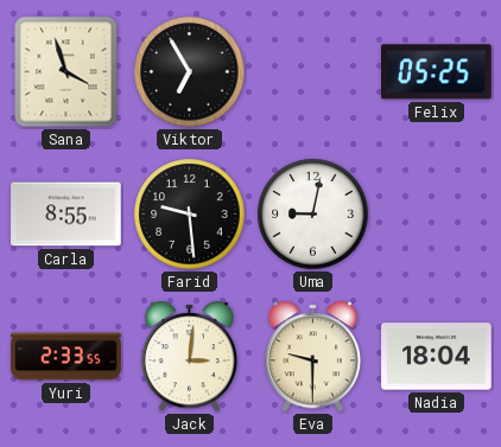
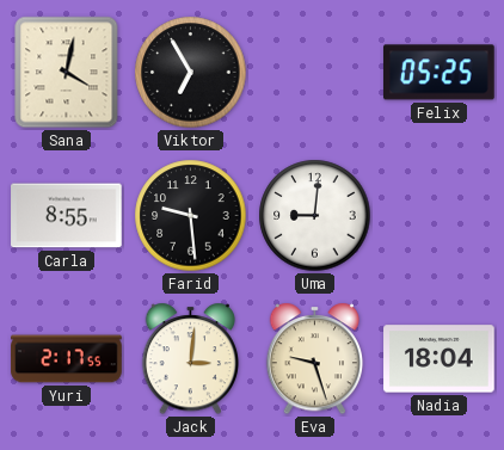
Sana: 3:57 -> 4:02
Uma: 9:02 -> 9:01
Yuri: 2:33 -> 2:17
Eva: 9:30 -> 9:27
